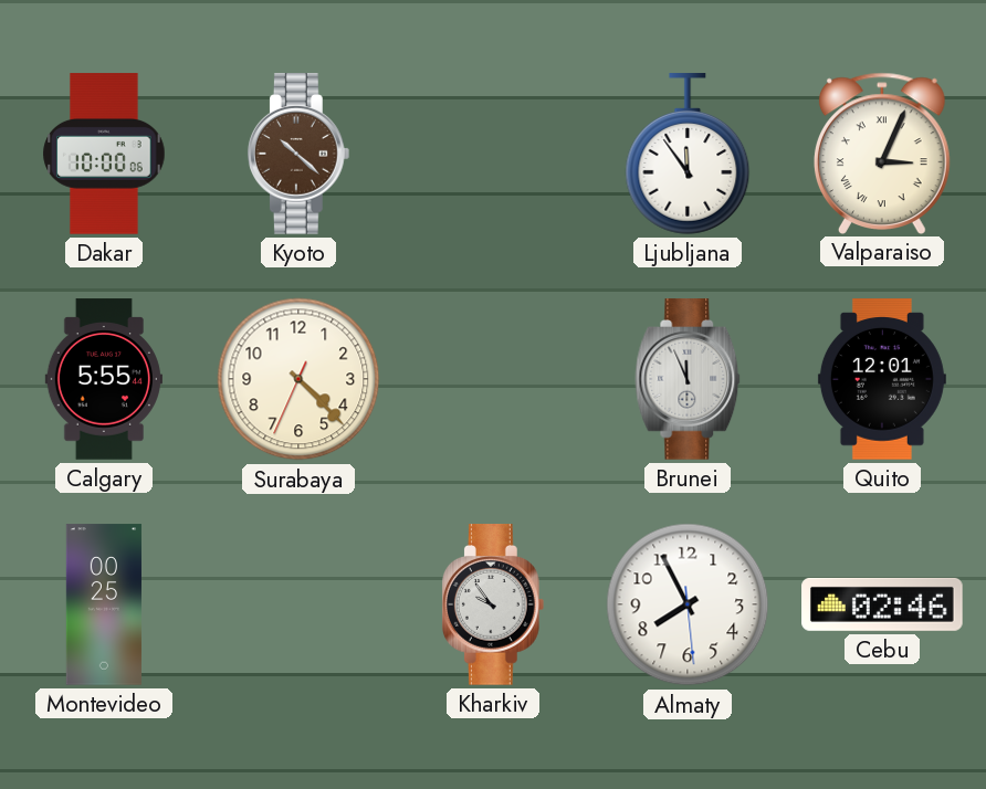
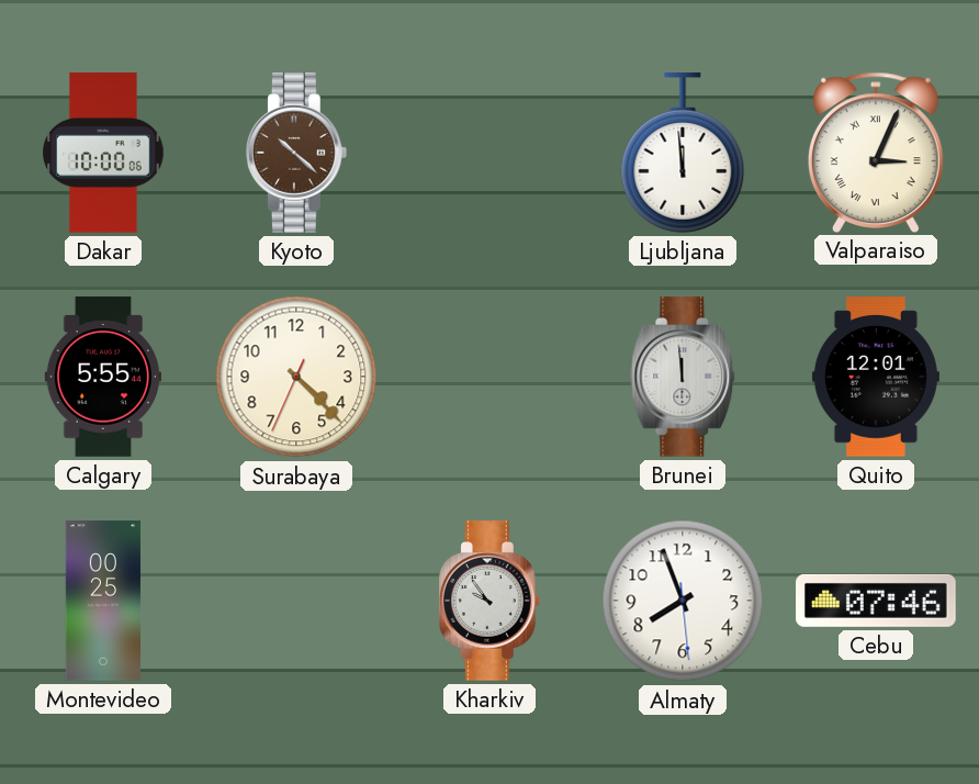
Ljubljana: 11:54 -> 11:59
Brunei: 11:56 -> 11:59
Almaty: 7:55 -> 7:56
Cebu: 02:46 -> 07:46
